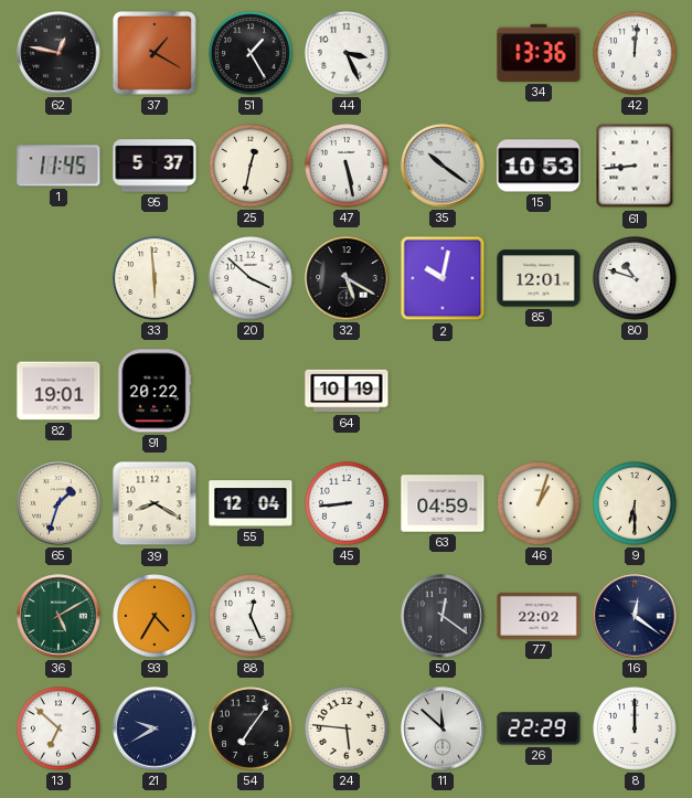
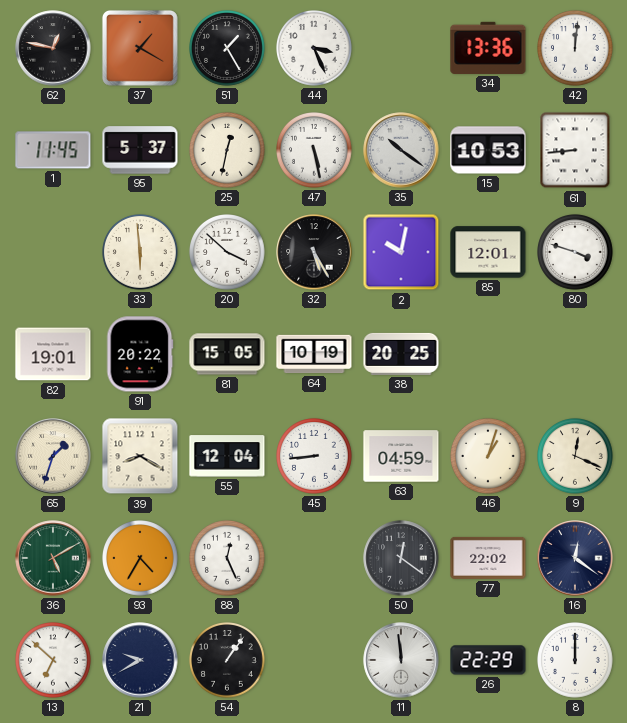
32: 5:20 -> 5:25
80: 10:48 -> 3:48
81: none -> 15:05
38: none -> 20:25
9: 6:30 -> 12:19
54: 7:06 -> 1:06
24: 5:46 -> none
11: 11:52 -> 11:59
